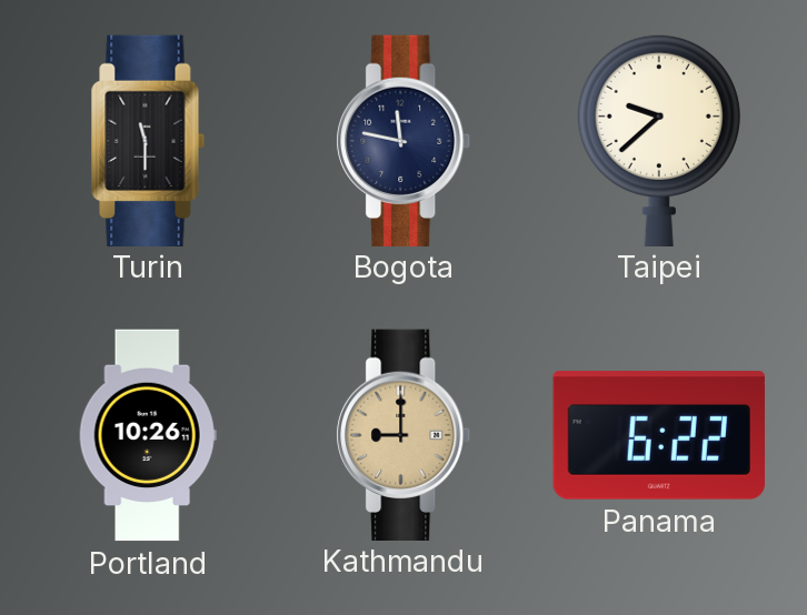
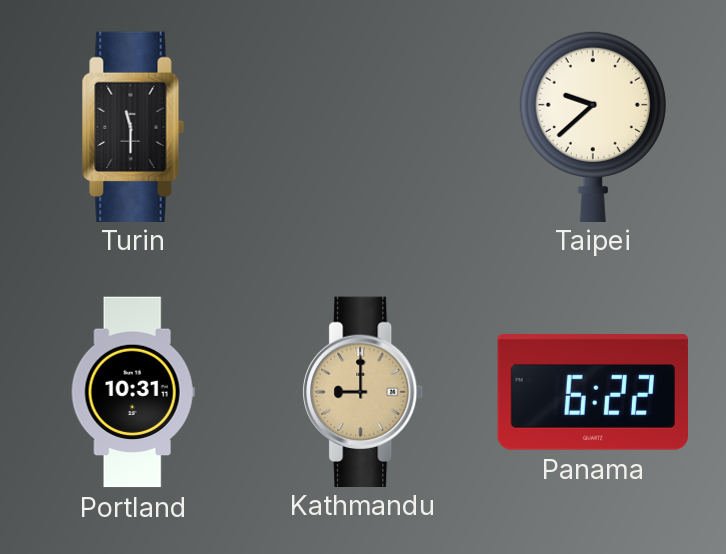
Bogota: 11:47 -> none
Portland: 10:26 -> 10:31
